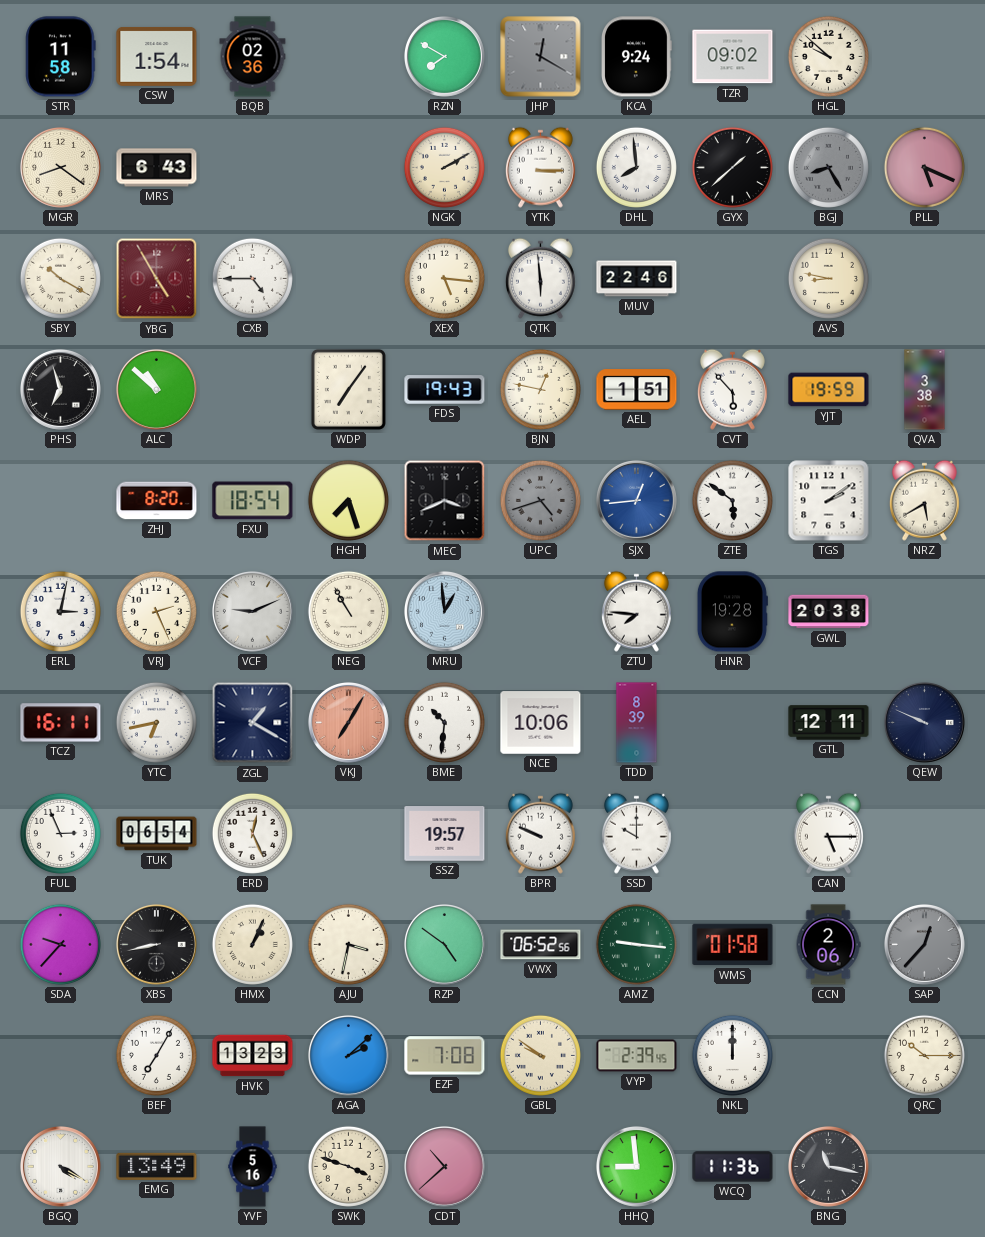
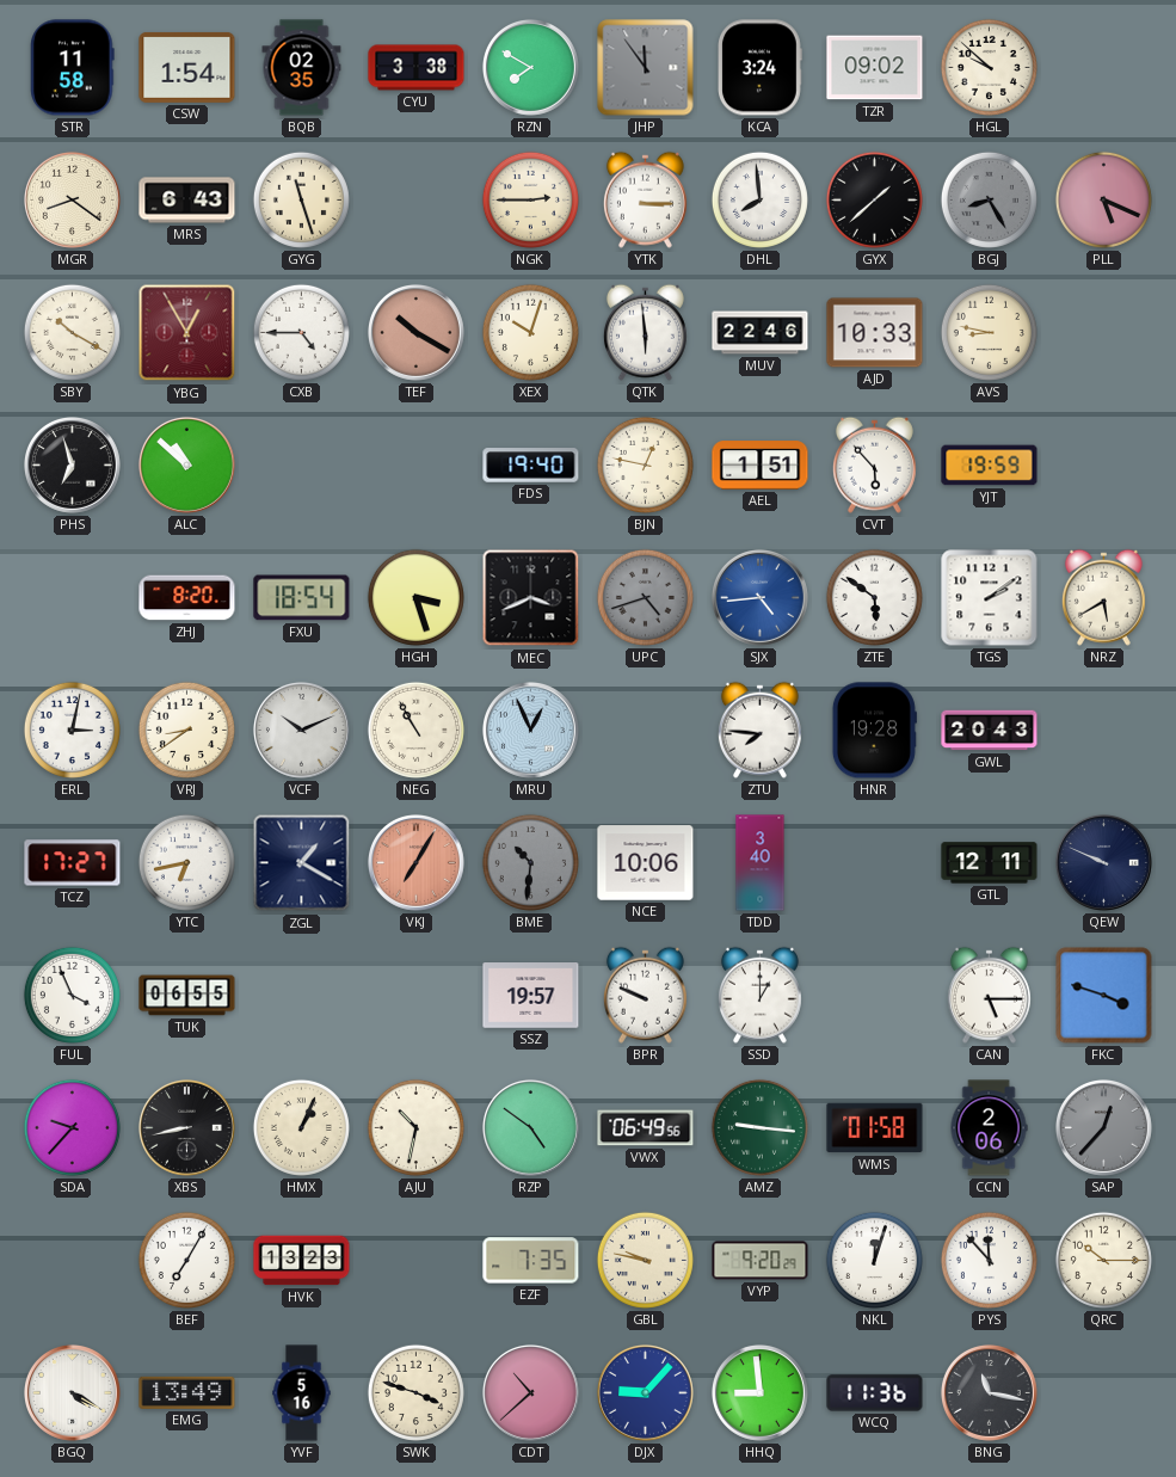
BQB: 02:36 -> 02:35
CYU: none -> 3:38
JHP: 12:20 -> 11:54
KCA: 9:24 -> 3:24
GYG: none -> 11:27
NGK: 2:10 -> 2:45
YBG: 4:55 -> 12:55
TEF: none -> 10:20
XEX: 5:16 -> 10:03
AJD: none -> 10:33
WDP: 7:06 -> none
FDS: 19:43 -> 19:40
QVA: 3:38 -> none
HGH: 7:27 -> 3:27
SJX: 12:44 -> 4:44
VRJ: 2:26 -> 8:39
VCF: 9:11 -> 10:11
MRU: 12:59 -> 12:56
GWL: 20:38 -> 20:43
TCZ: 16:11 -> 17:27
BME dial: white -> grey
TDD: 8:39 -> 3:40
FUL: 2:56 -> 3:56
TUK: 06:54 -> 06:55
ERD: 12:26 -> none
SSD: 10:00 -> 1:00
FKC: none -> 3:48
AJU: 3:32 -> 10:32
VWX: 06:52 -> 06:49
AGA: 2:08 -> none
EZF: 7:08 -> 7:35
GBL: 9:51 -> 9:47
VYP: 2:39 -> 9:20
NKL: 12:00 -> 12:03
PYS: none -> 11:53
DJX: none -> 9:07
